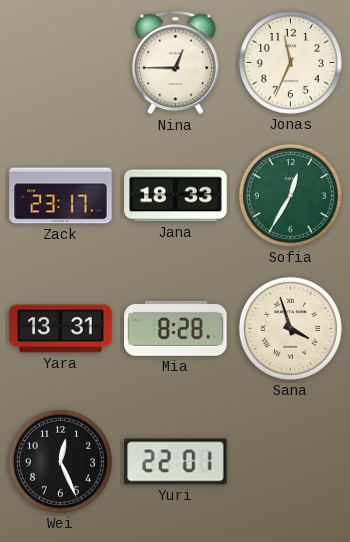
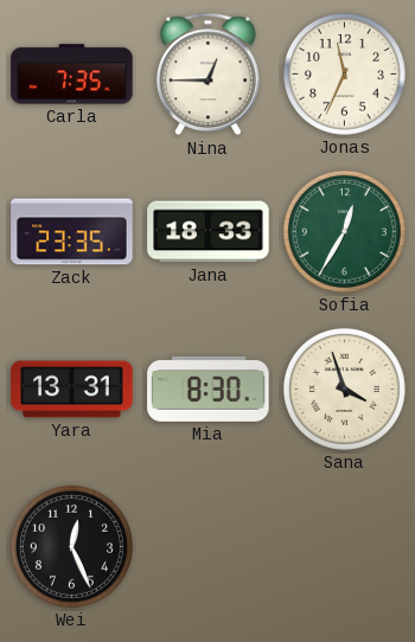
Carla: none -> 7:35
Zack: 23:17 -> 23:35
Mia: 8:28 -> 8:30
Yuri: 22:01 -> none
